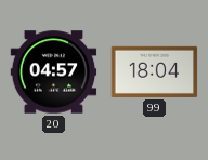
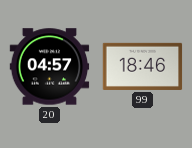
99: 18:04 -> 18:46
